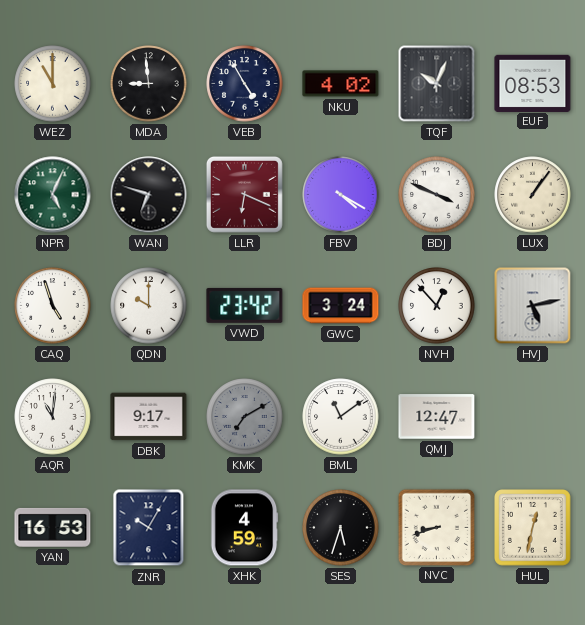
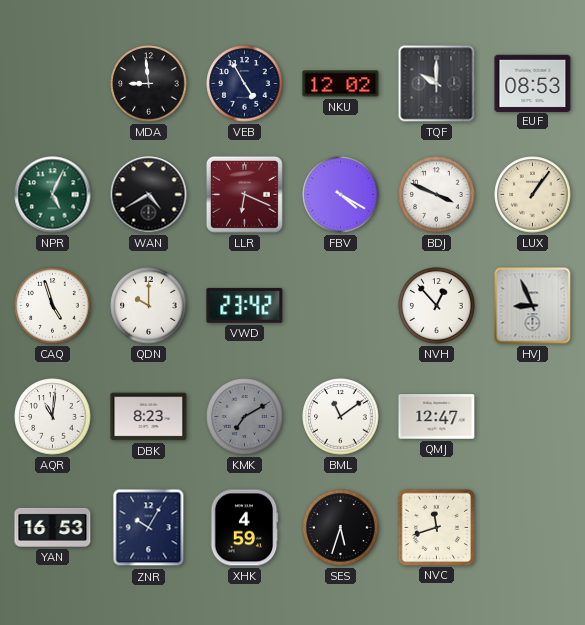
WEZ: 11:00 -> none
NKU: 4:02 -> 12:02
TQF: 10:04 -> 10:00
WAN: 6:48 -> 4:40
GWC: 3:24 -> none
HVJ: 5:13 -> 8:56
DBK: 9:17 -> 8:23
NVC: 8:42 -> 11:42
HUL: 12:32 -> none
